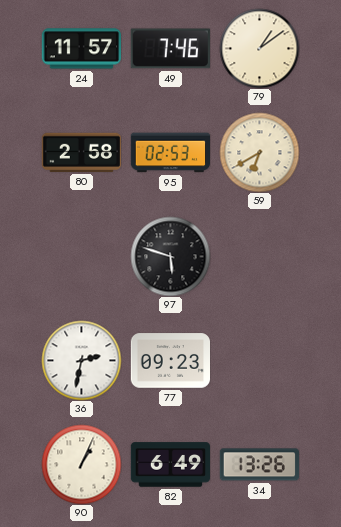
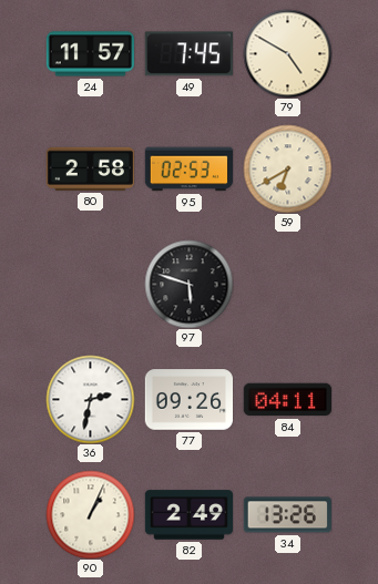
49: 7:46 -> 7:45
79: 1:09 -> 4:50
77: 09:23 -> 09:26
84: none -> 04:11
82: 6:49 -> 2:49
